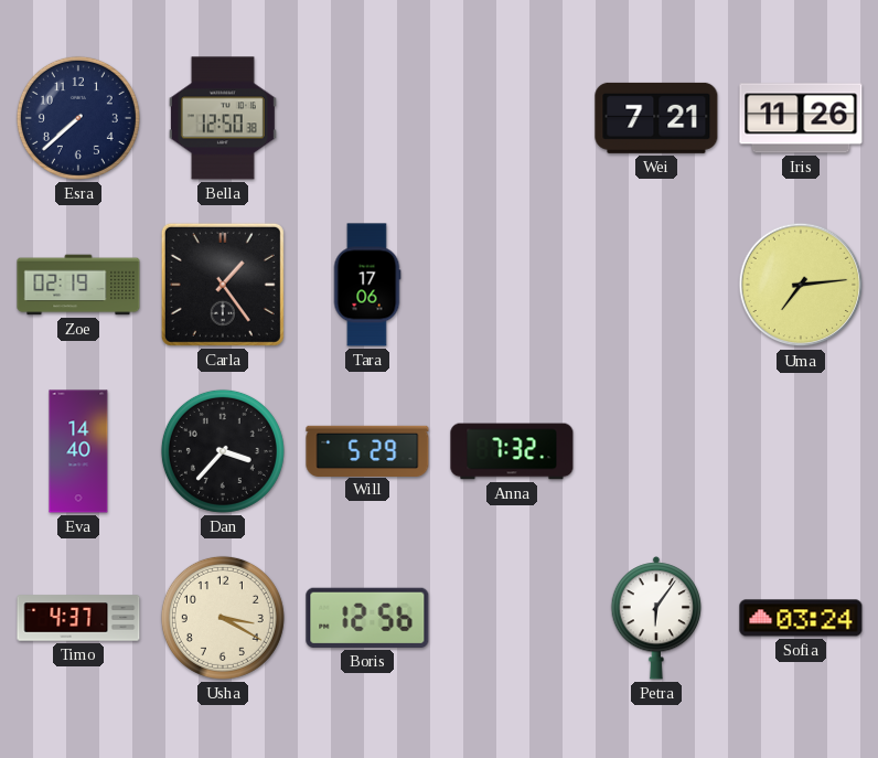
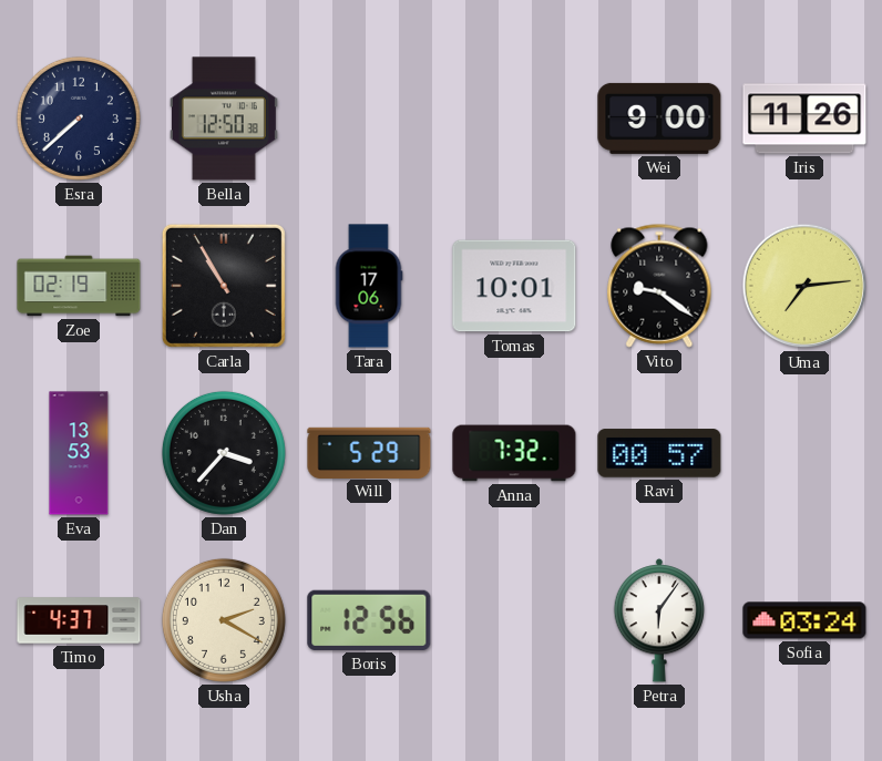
Wei: 7:21 -> 9:00
Carla: 1:24 -> 10:55
Tomas: none -> 10:01
Vito: none -> 9:21
Eva: 14:40 -> 13:53
Ravi: none -> 00:57
Usha: 3:20 -> 2:20
